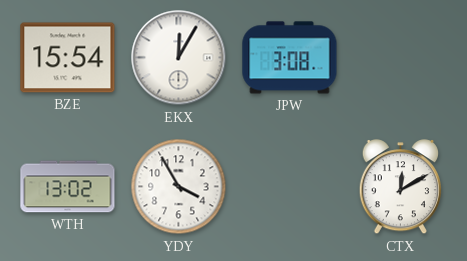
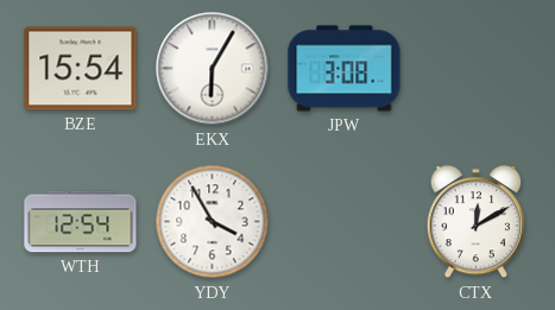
EKX: 12:05 -> 6:05
WTH: 13:02 -> 12:54
